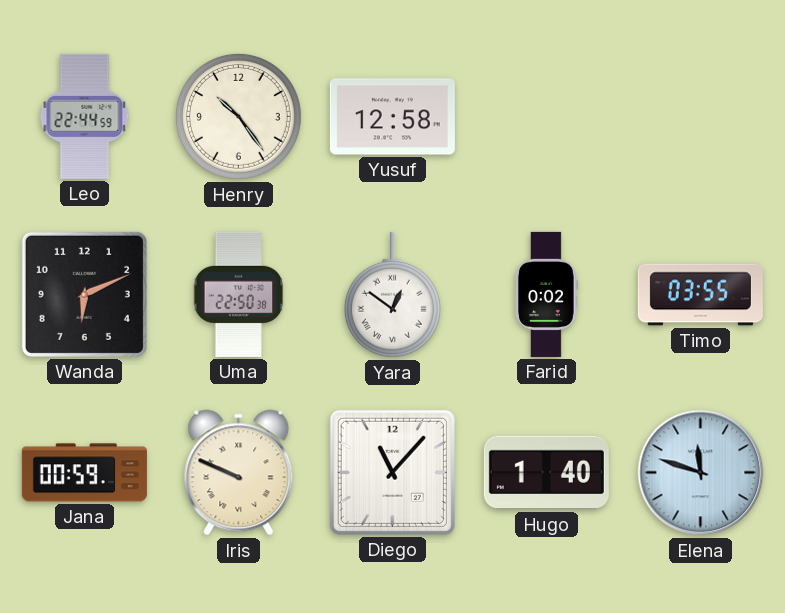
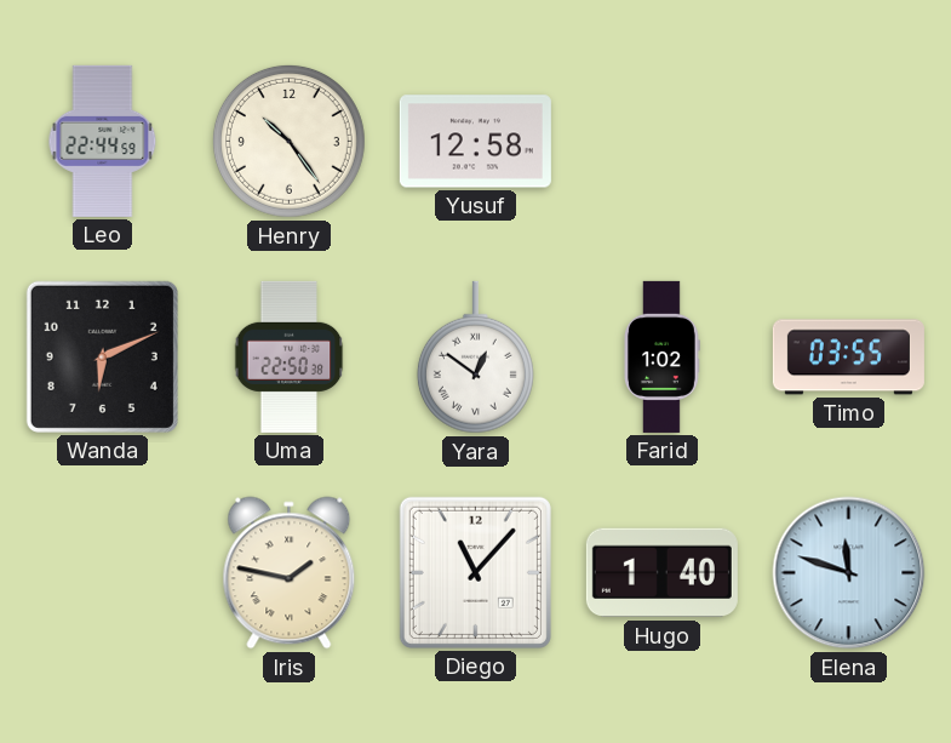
Farid: 0:02 -> 1:02
Jana: 00:59 -> none
Iris: 9:49 -> 1:47
